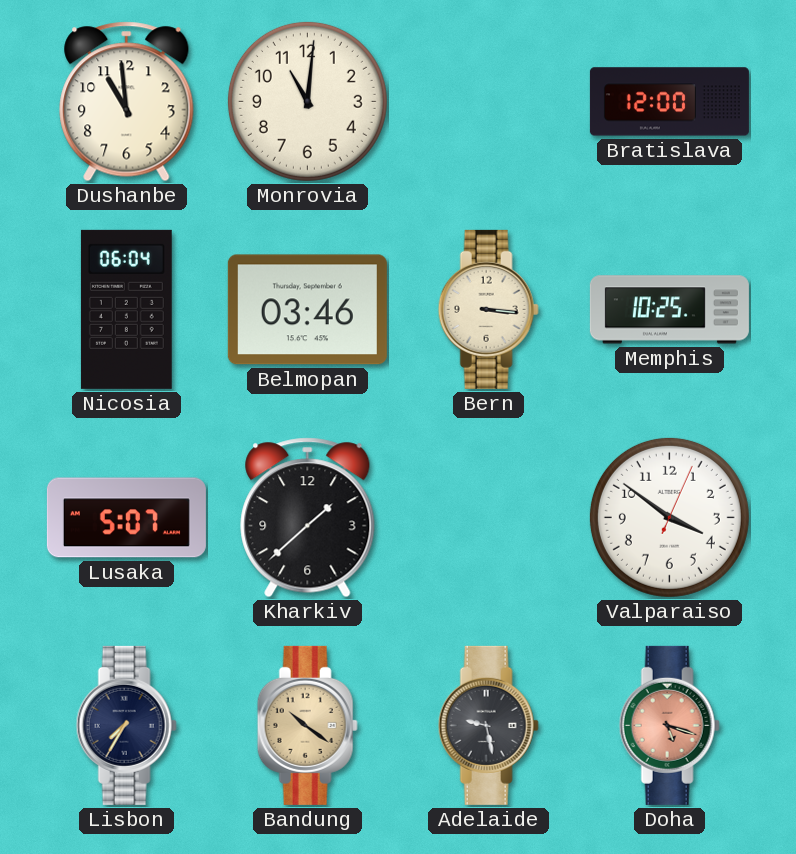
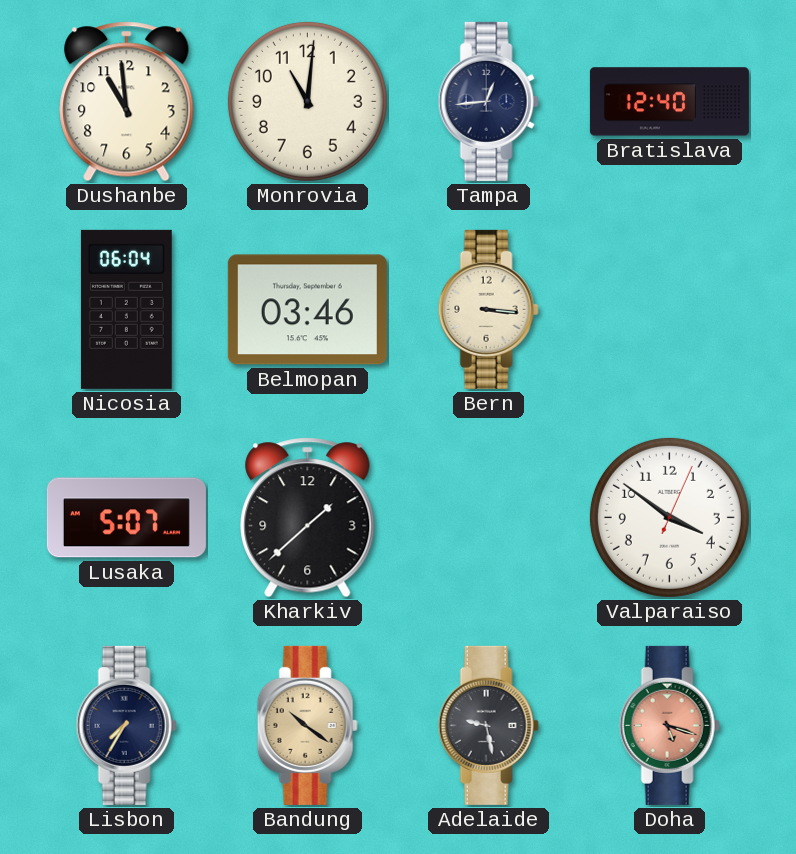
Tampa: none -> 12:44
Bratislava: 12:00 -> 12:40
Memphis: 10:25 -> none
